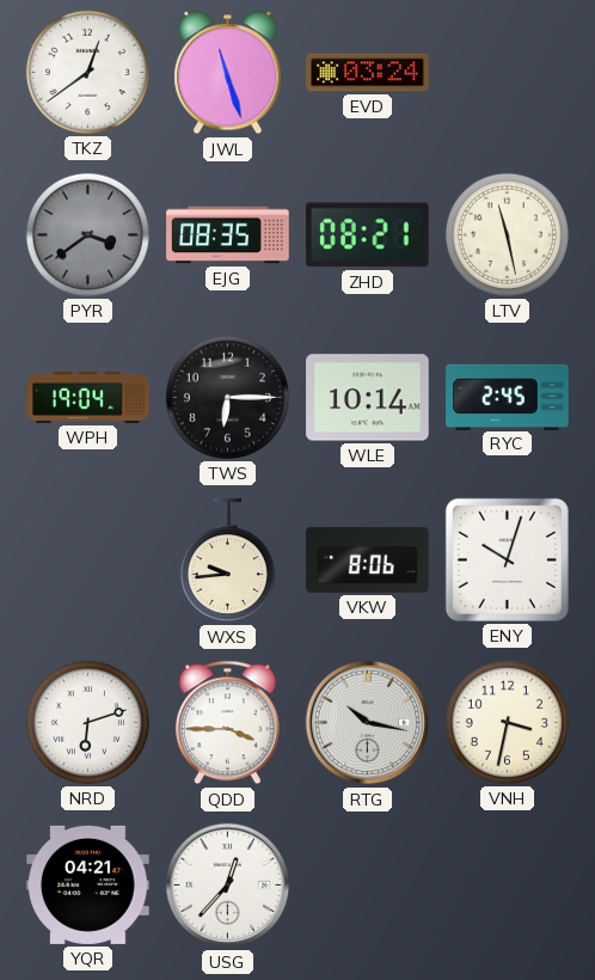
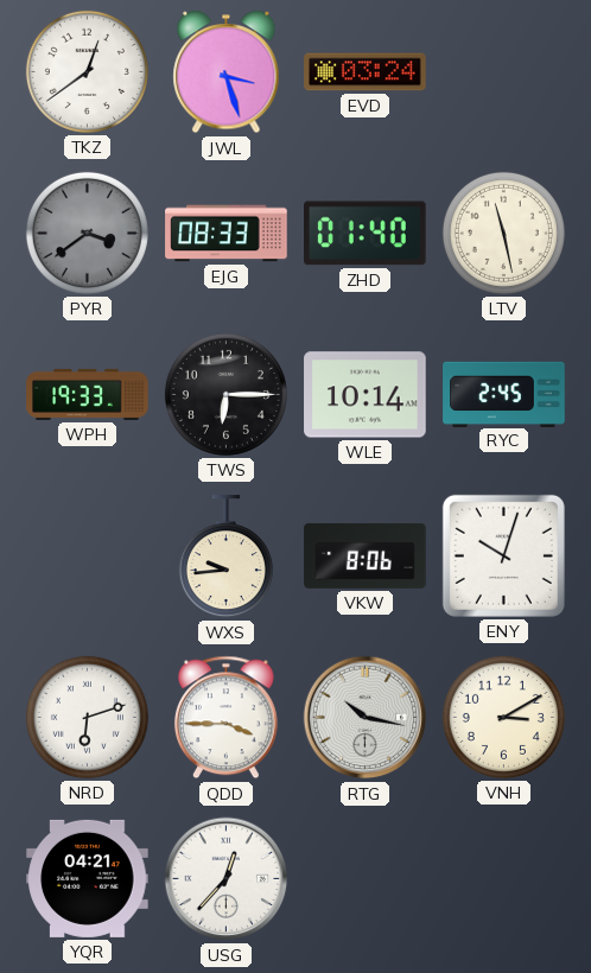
JWL: 11:27 -> 3:27
EJG: 08:35 -> 08:33
ZHD: 08:21 -> 01:40
WPH: 19:04 -> 19:33
VNH: 3:32 -> 3:10
